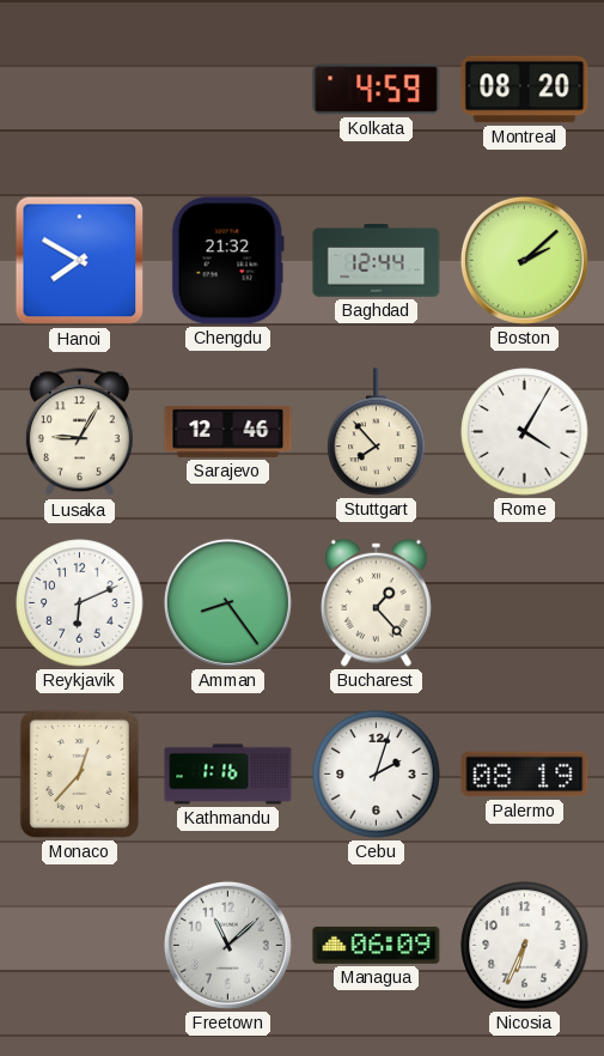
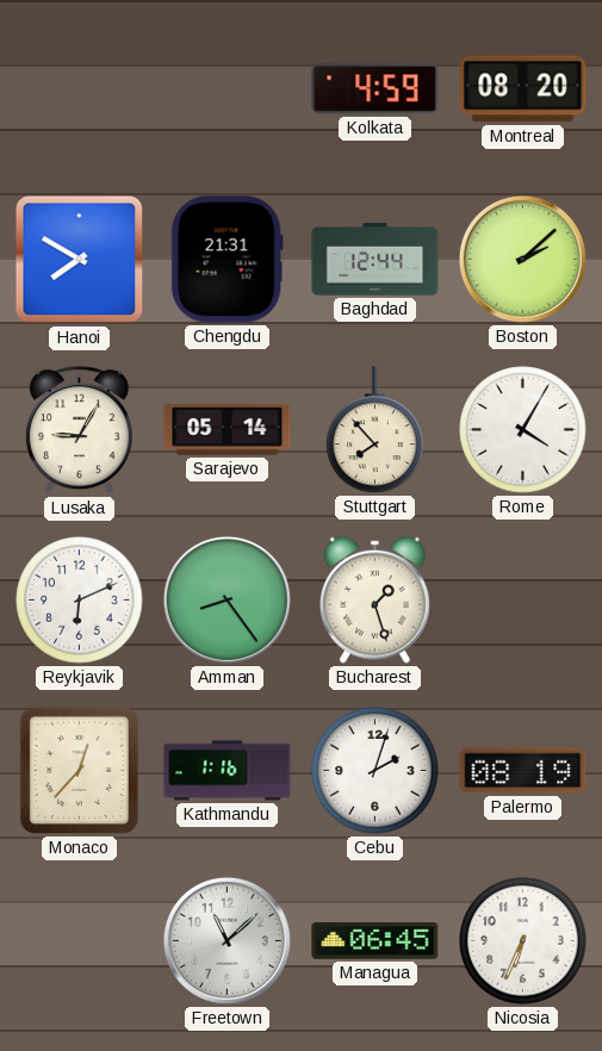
Chengdu: 21:32 -> 21:31
Sarajevo: 12:46 -> 05:14
Bucharest: 1:23 -> 1:27
Managua: 06:09 -> 06:45
